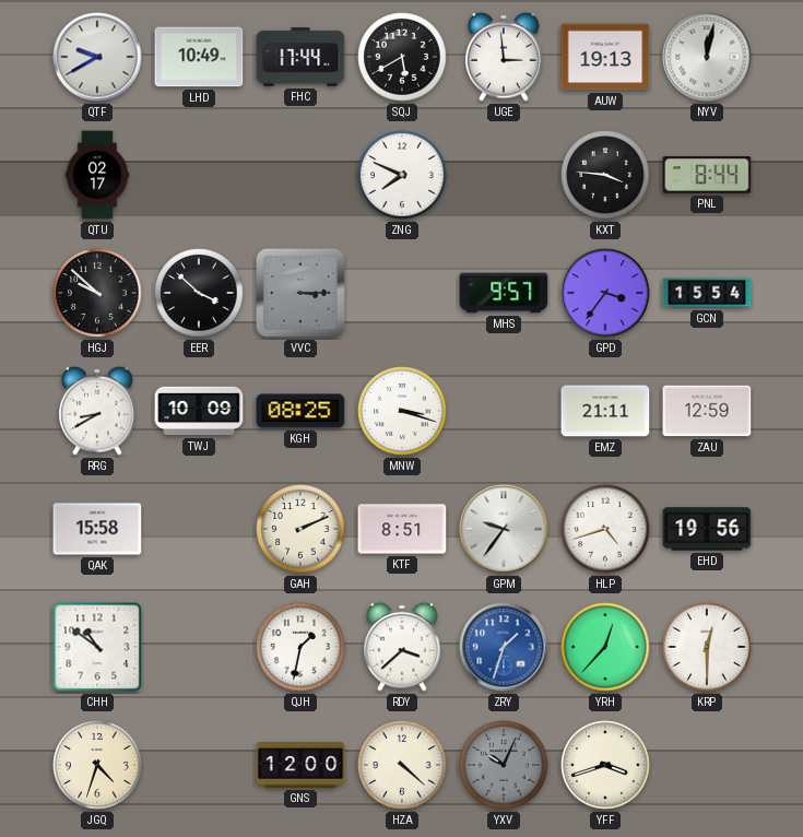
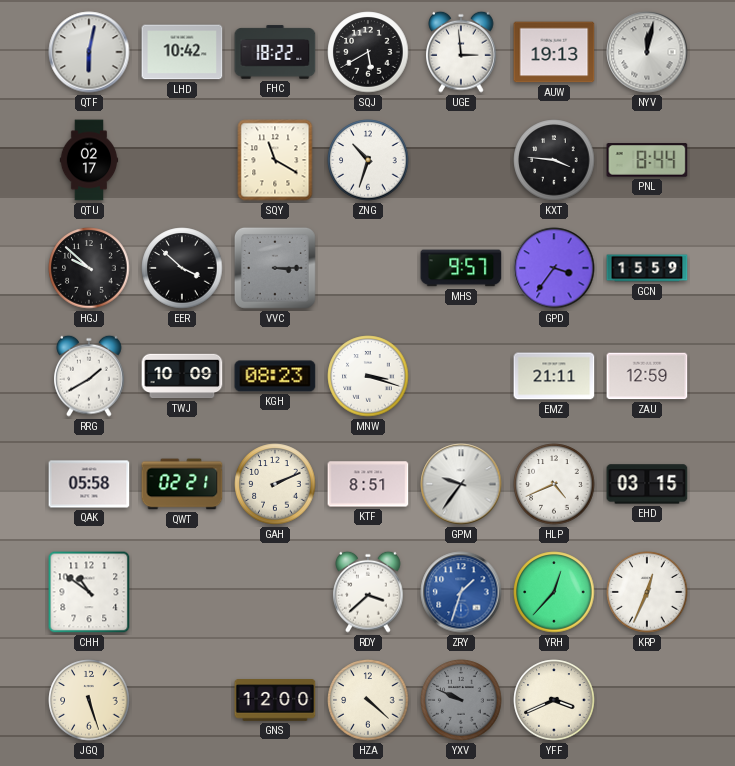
QTF: 9:40 -> 6:02
LHD: 10:49 -> 10:42
FHC: 17:44 -> 18:22
SQY: none -> 11:20
ZNG: 7:49 -> 10:33
GCN: 15:54 -> 15:59
RRG: 8:40 -> 1:40
KGH: 08:25 -> 08:23
QAK: 15:58 -> 05:58
QWT: none -> 02:21
HLP: 4:42 -> 4:41
EHD: 19:56 -> 03:15
QJH: 1:32 -> none
KRP: 12:30 -> 12:34
JGQ: 4:33 -> 5:27
YXV: 10:04 -> 9:49
YFF: 3:42 -> 3:41
